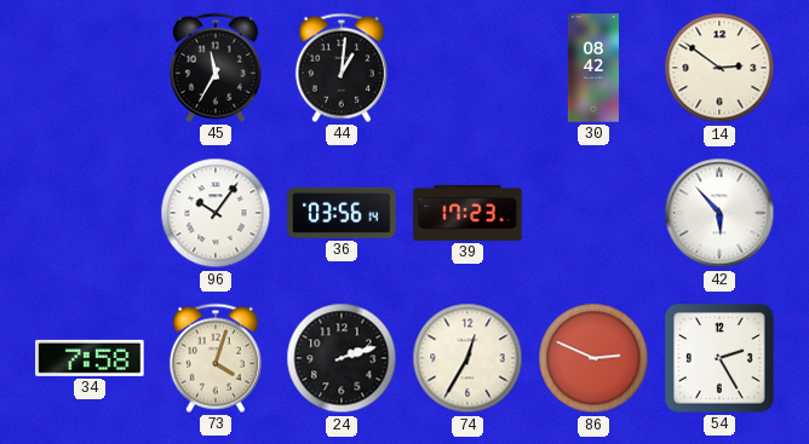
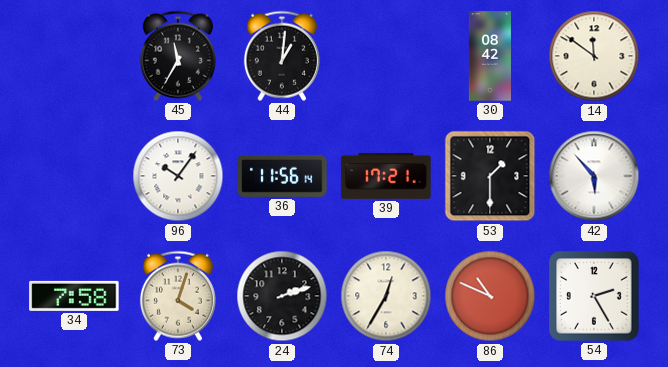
14: 2:51 -> 11:51
36: 03:56 -> 11:56
39: 17:23 -> 17:21
53: none -> 1:30
86: 2:49 -> 10:49
